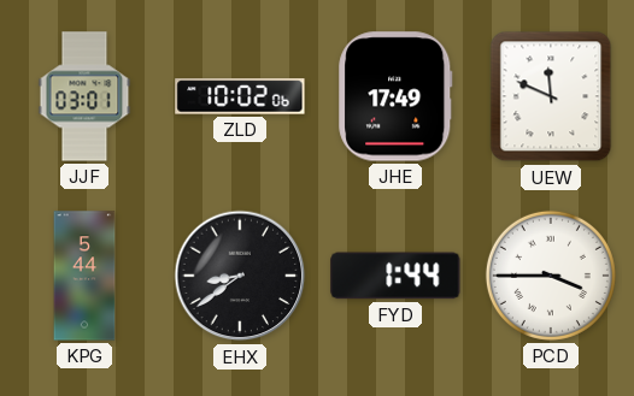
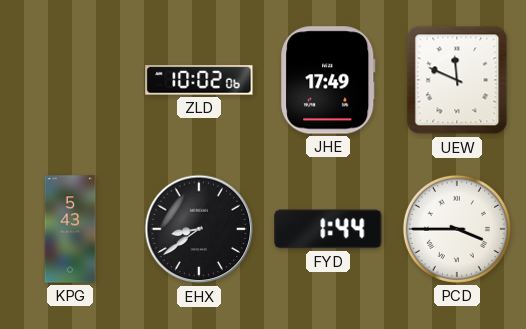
JJF: 03:01 -> none
KPG: 5:44 -> 5:43
